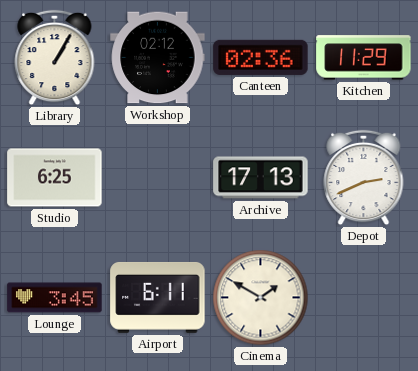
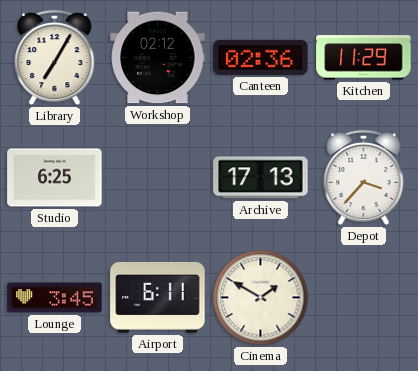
Library: 1:05 -> 7:05
Depot: 2:41 -> 3:37
